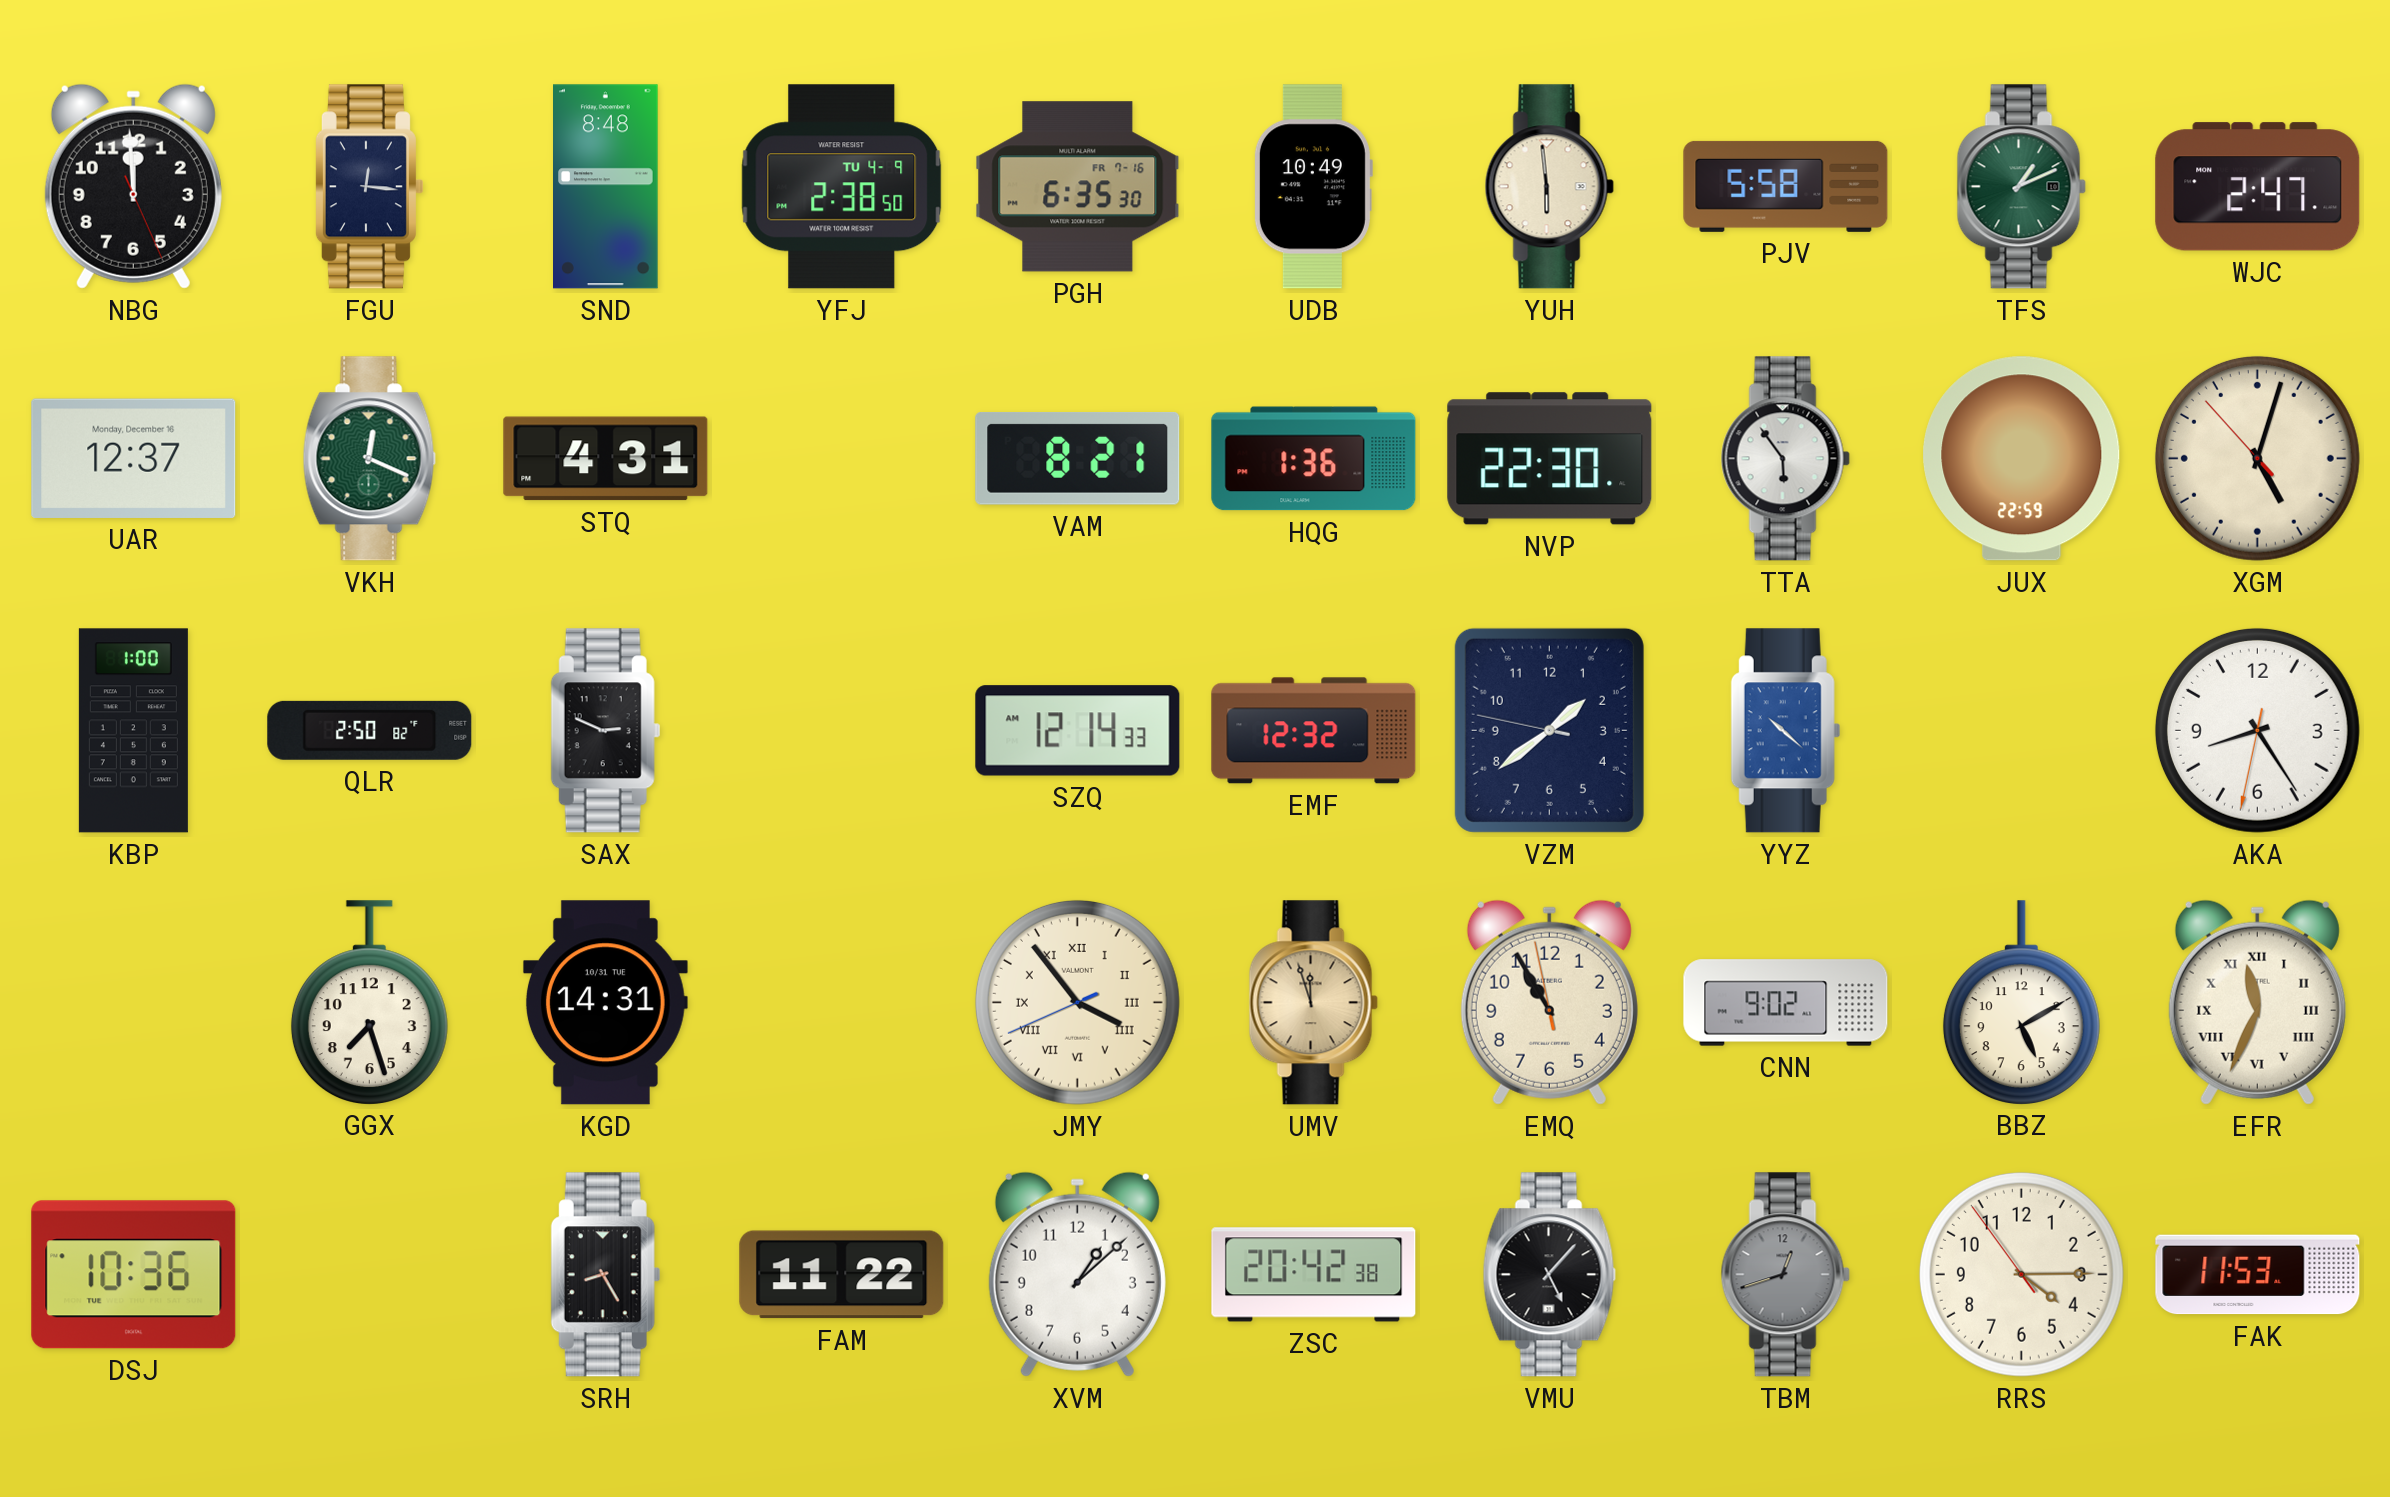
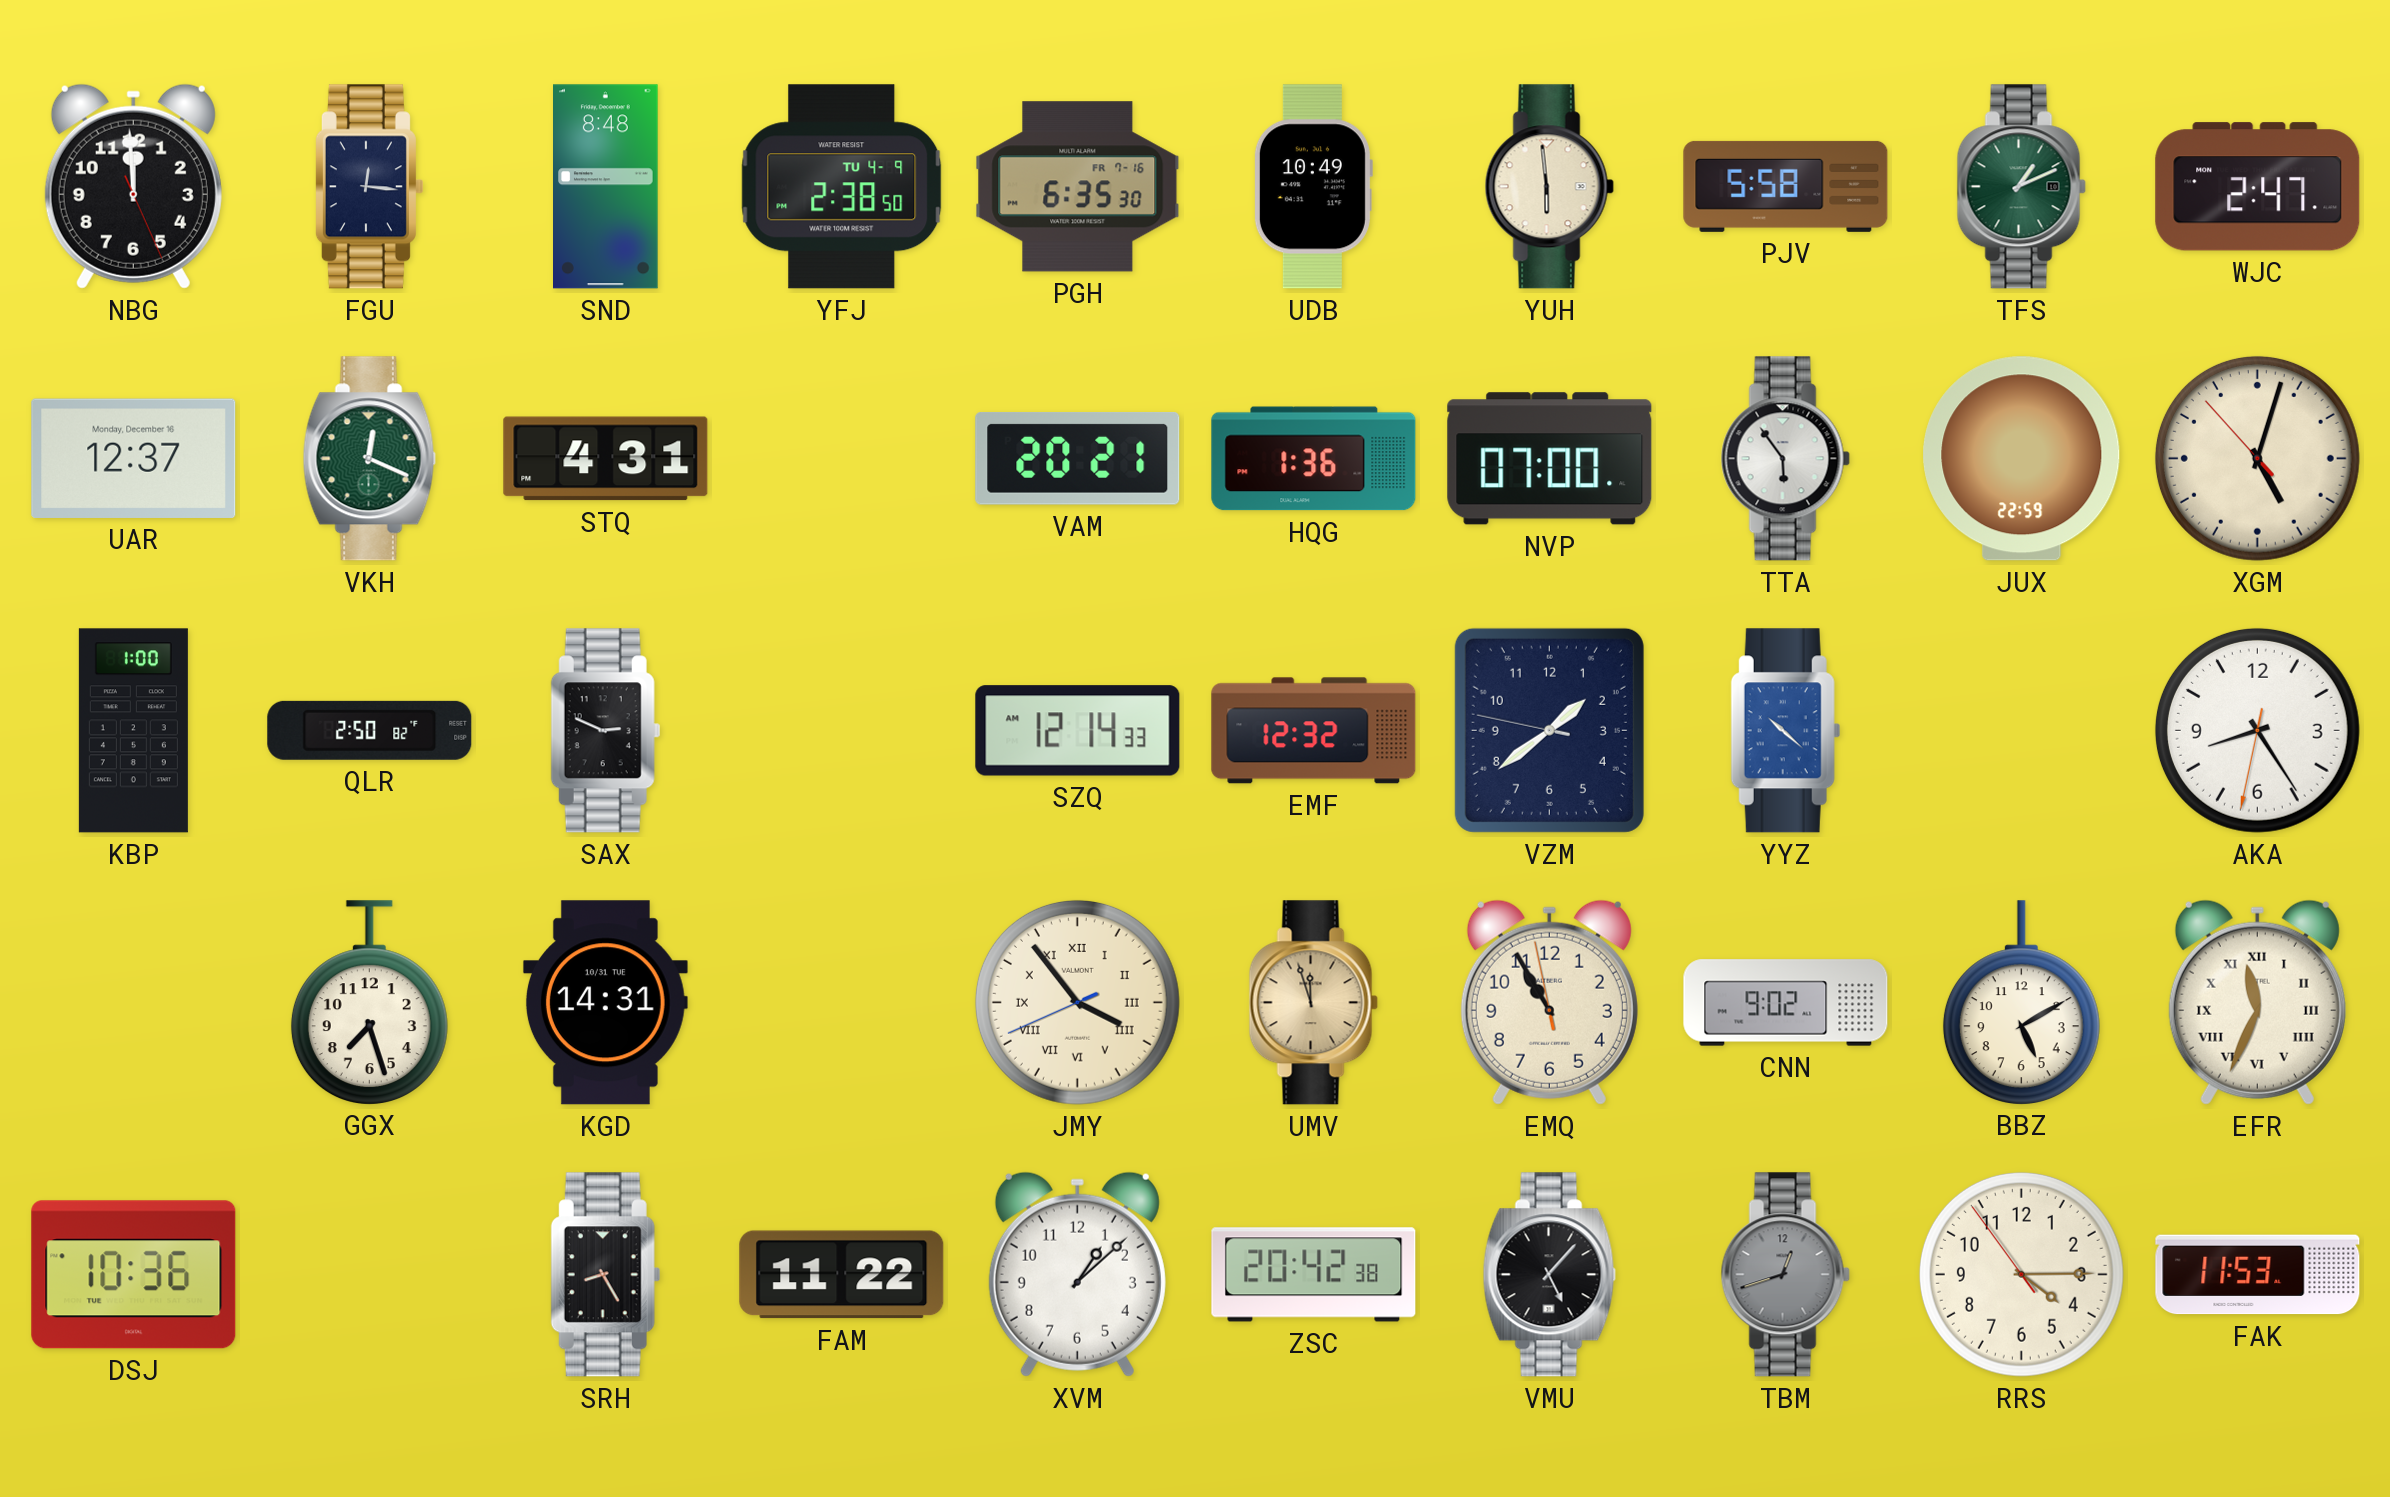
VAM: 8:21 -> 20:21
NVP: 22:30 -> 07:00
